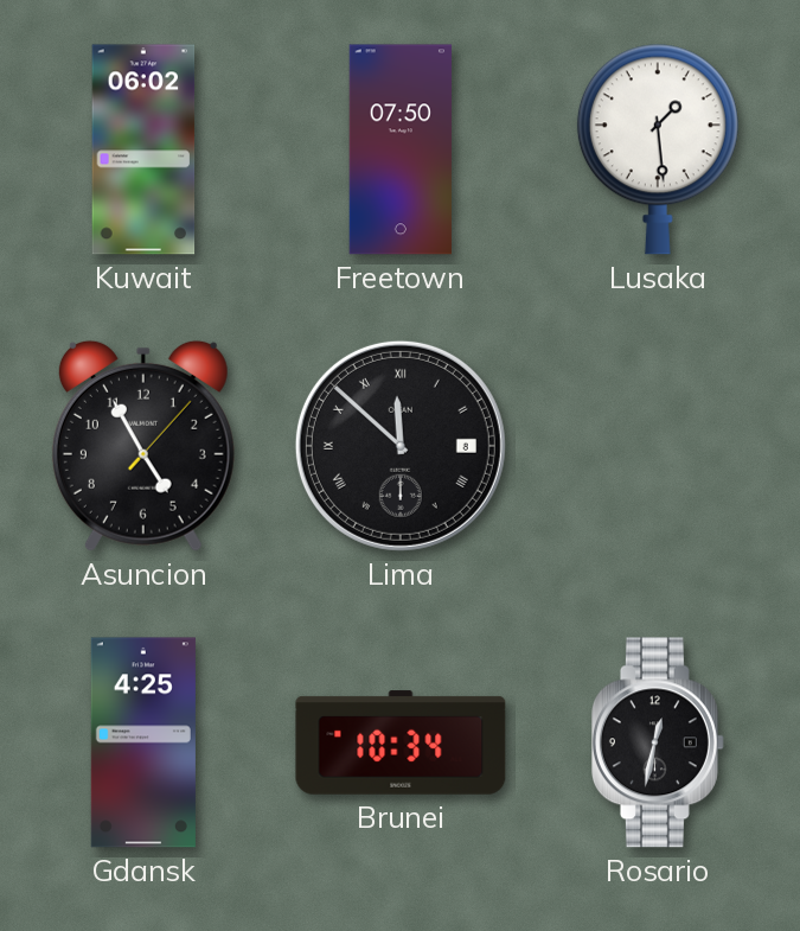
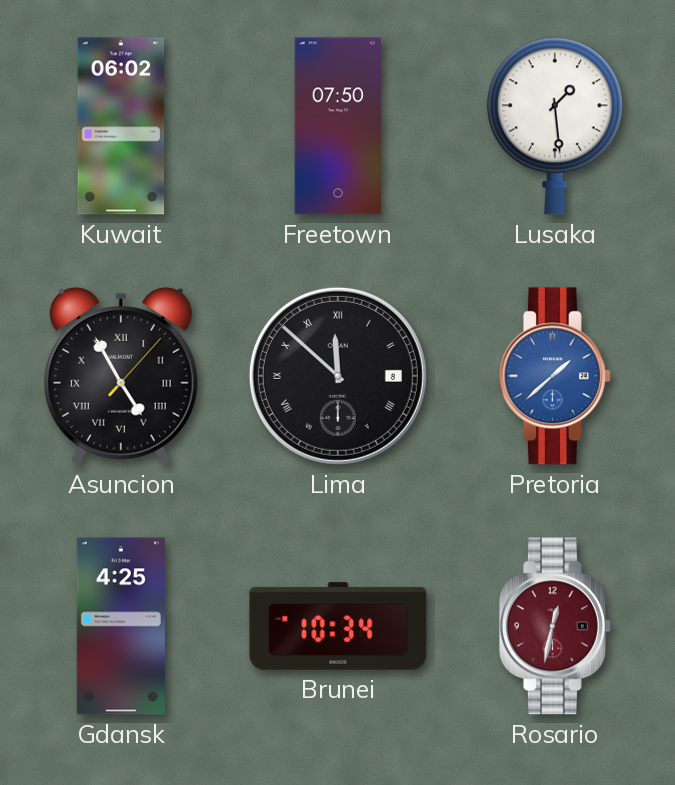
Asuncion numerals: Arabic -> Roman
Pretoria: none -> 1:38
Rosario dial: black -> burgundy
